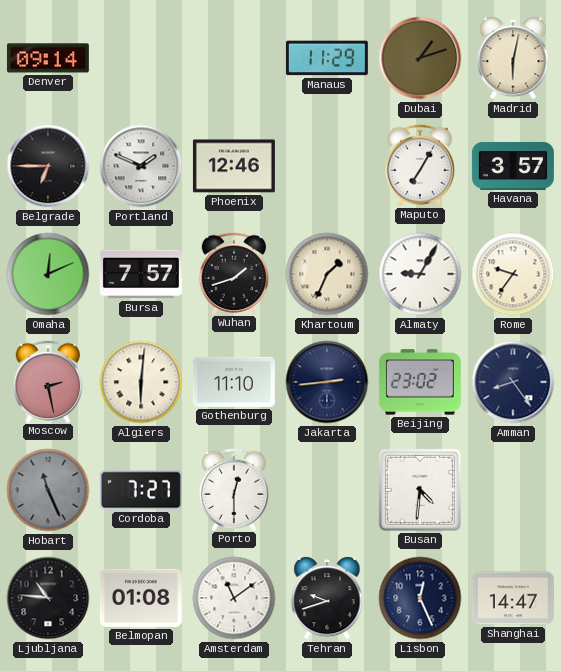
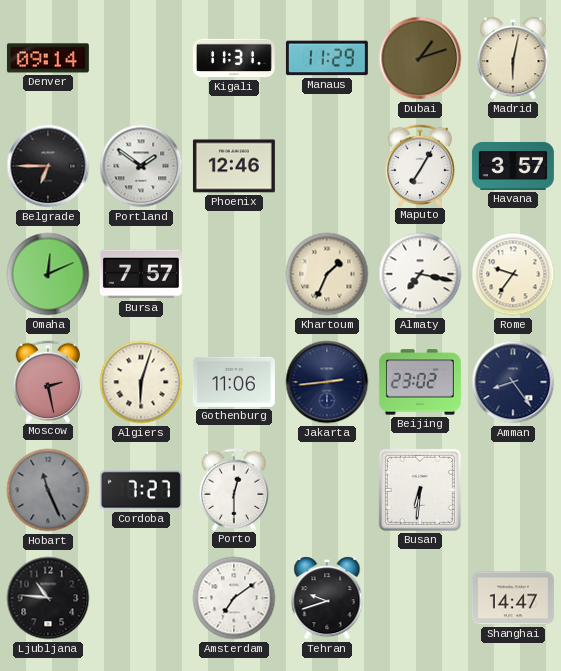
Kigali: none -> 11:31
Portland: 1:49 -> 1:51
Wuhan: 1:42 -> none
Almaty: 9:05 -> 7:17
Algiers: 6:01 -> 6:03
Gothenburg: 11:10 -> 11:06
Busan: 4:31 -> 6:31
Belmopan: 01:08 -> none
Amsterdam: 11:09 -> 7:09
Lisbon: 12:26 -> none
